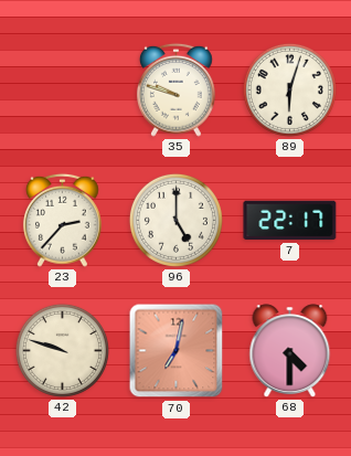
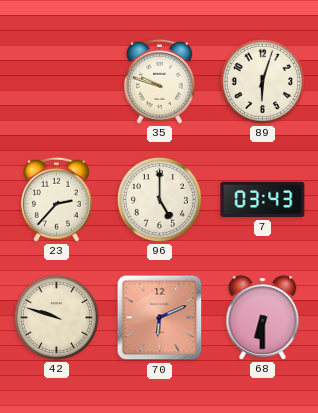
7: 22:17 -> 03:43
70: 7:02 -> 6:11
68: 4:30 -> 6:30
